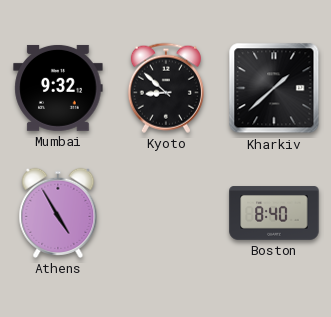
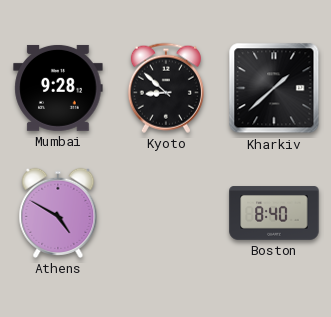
Mumbai: 9:32 -> 9:28
Athens: 4:55 -> 4:50
